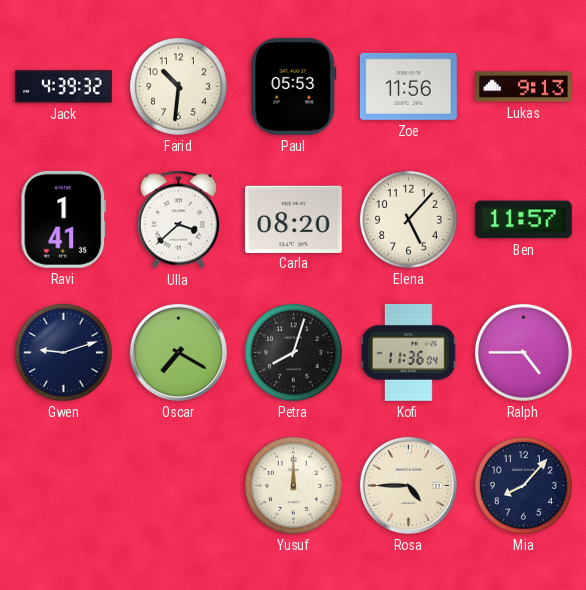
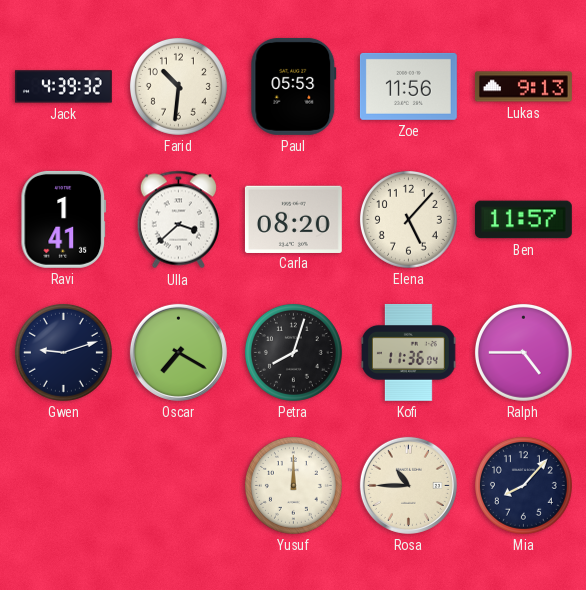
Rosa: 4:45 -> 10:45
